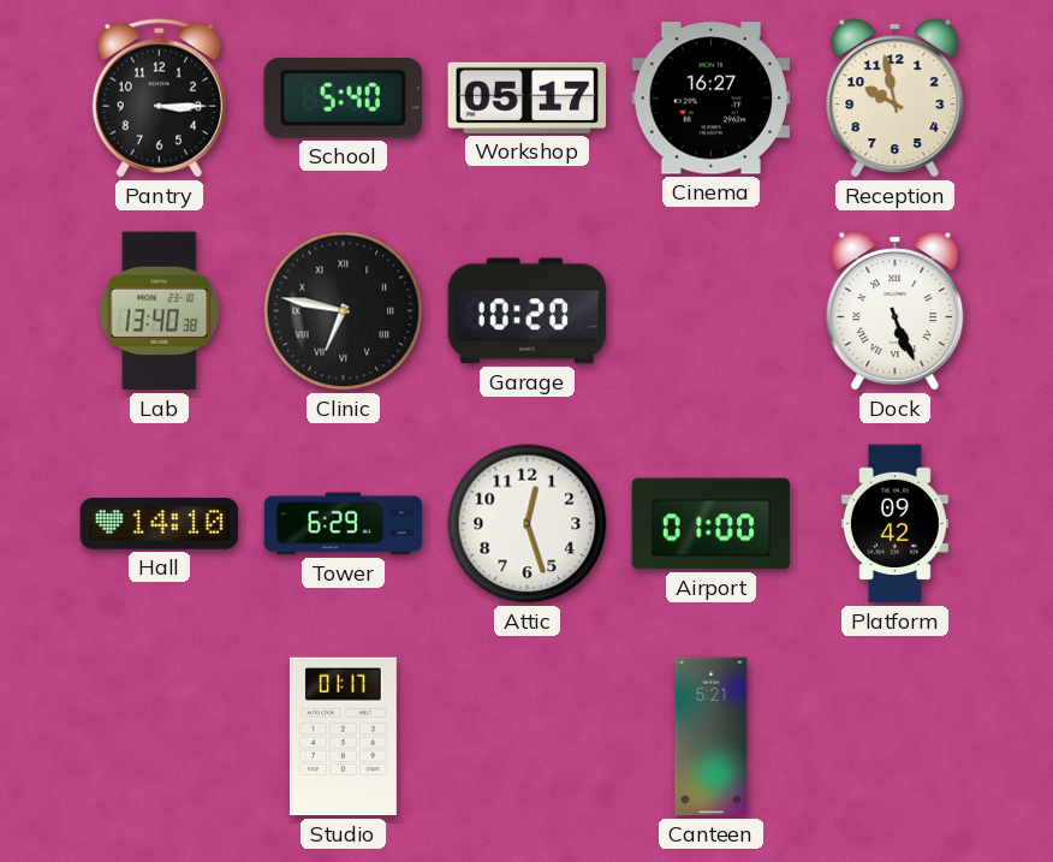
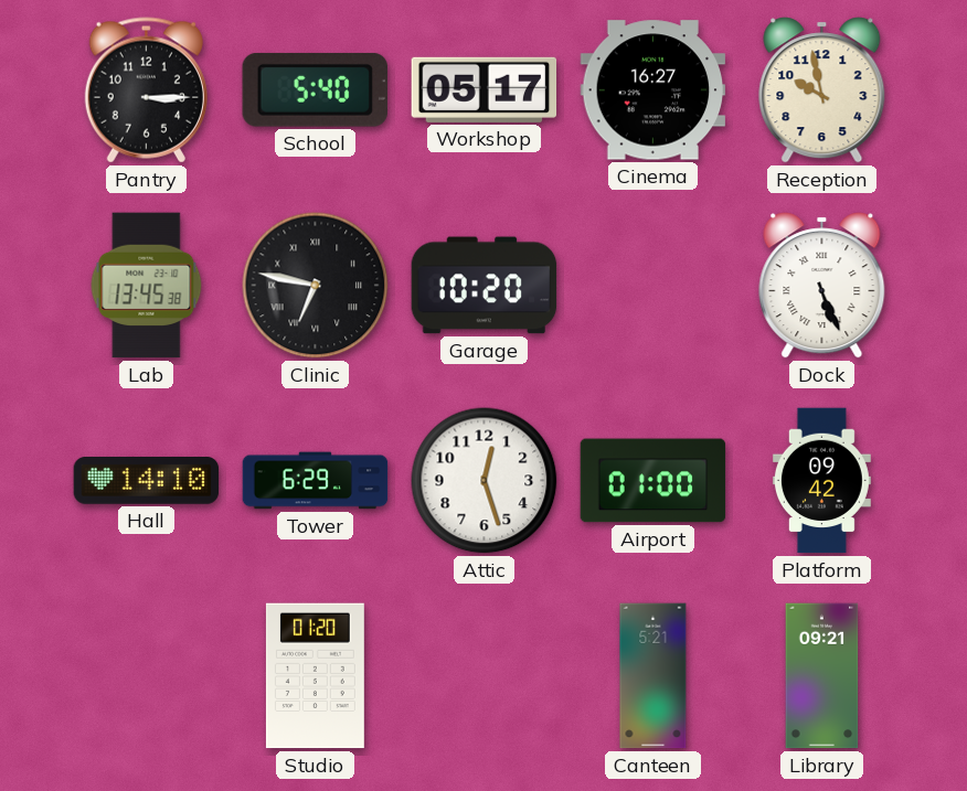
Lab: 13:40 -> 13:45
Studio: 01:17 -> 01:20
Library: none -> 09:21
